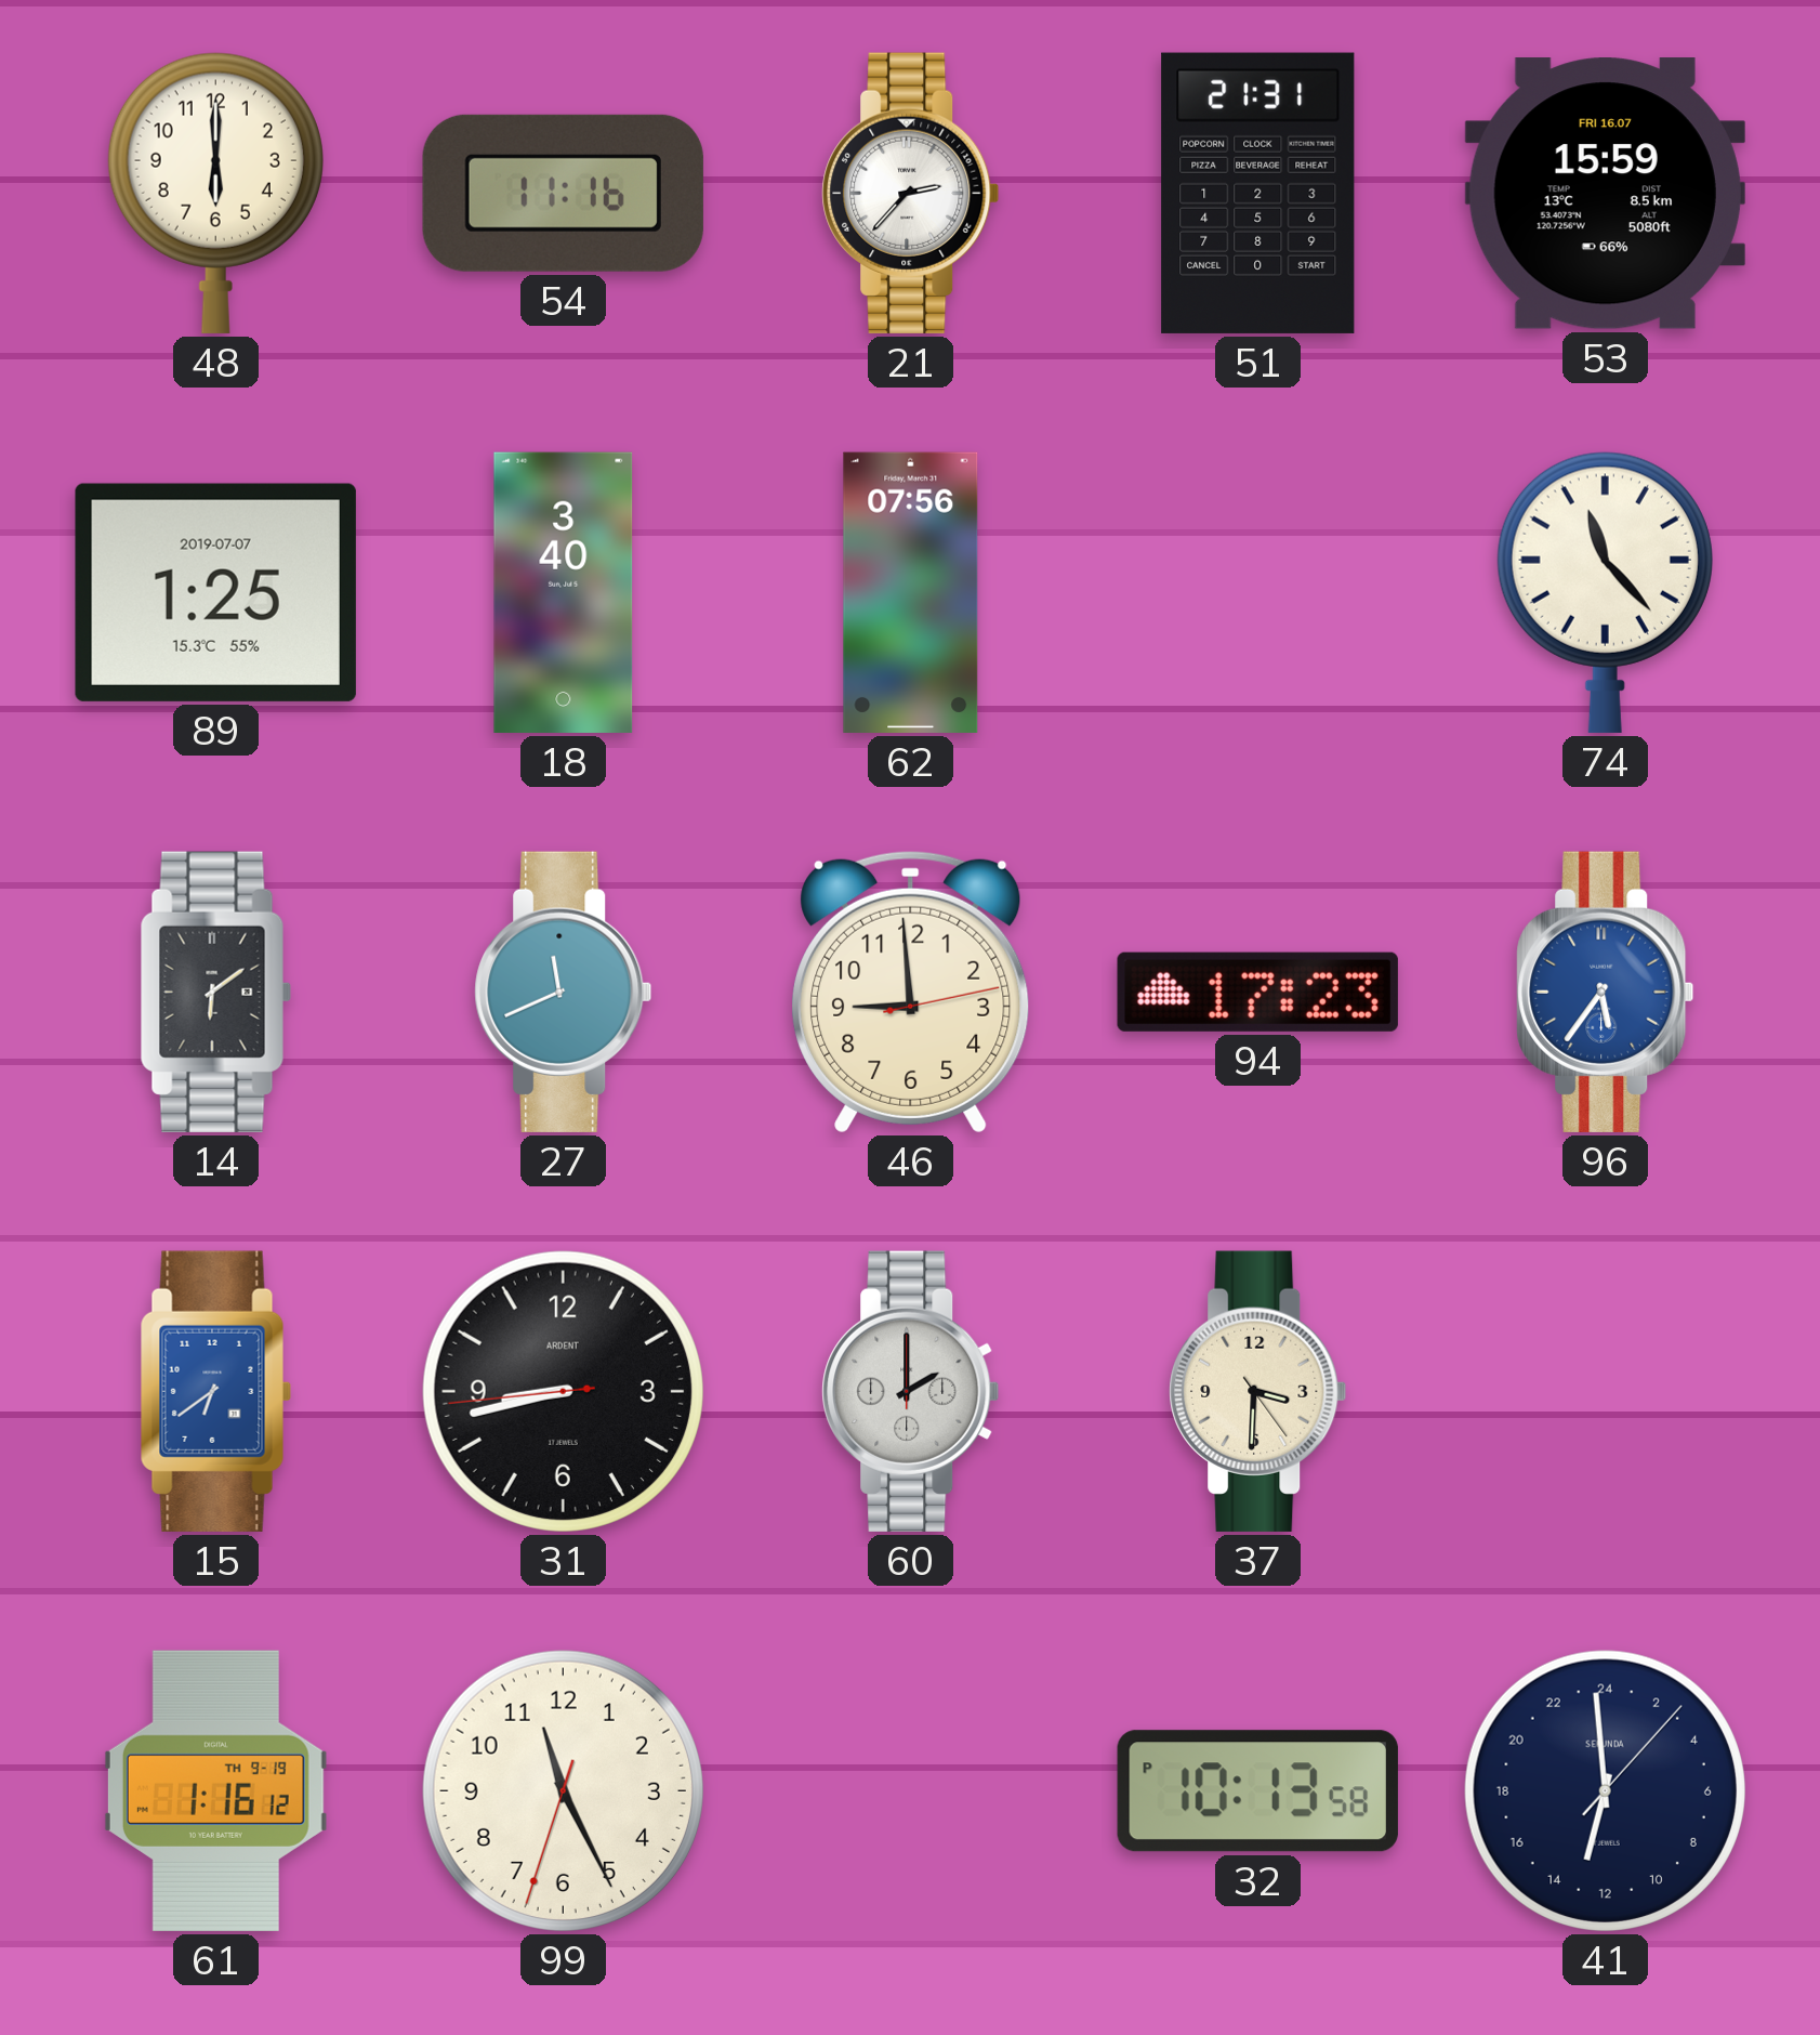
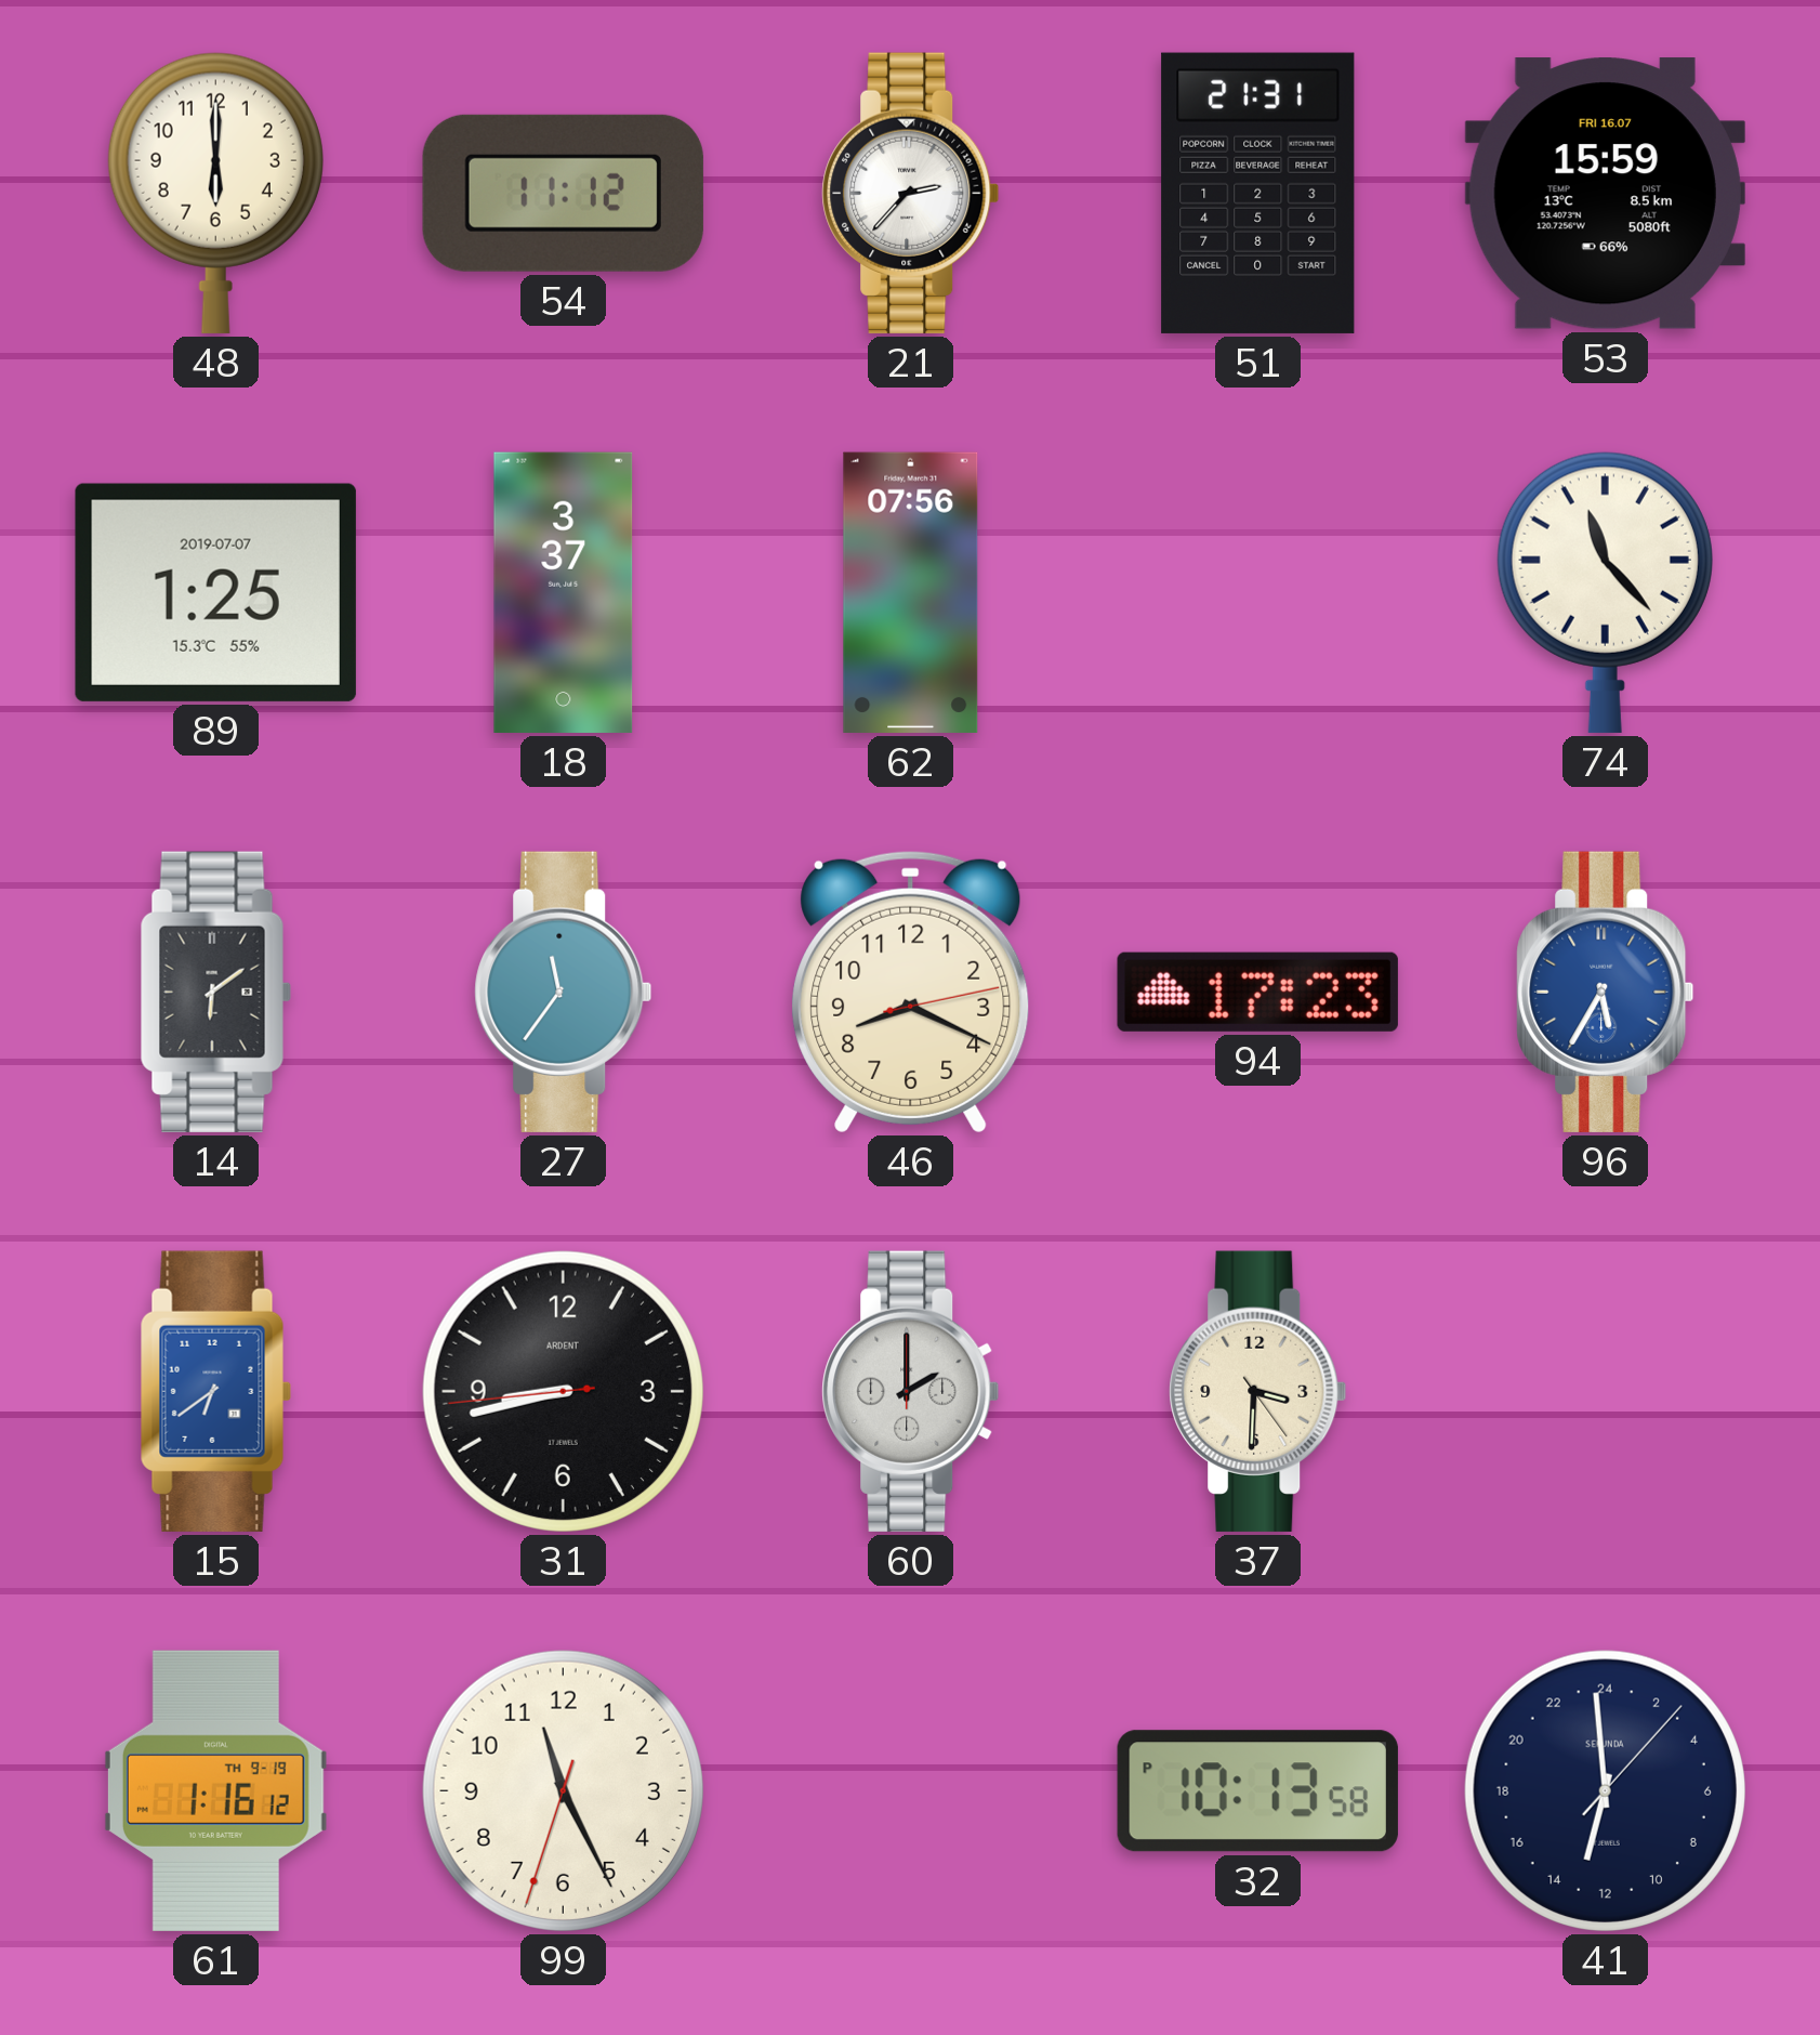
54: 11:16 -> 11:12
18: 3:40 -> 3:37
27: 11:41 -> 11:36
46: 8:59 -> 8:19
96: 5:36 -> 5:35
